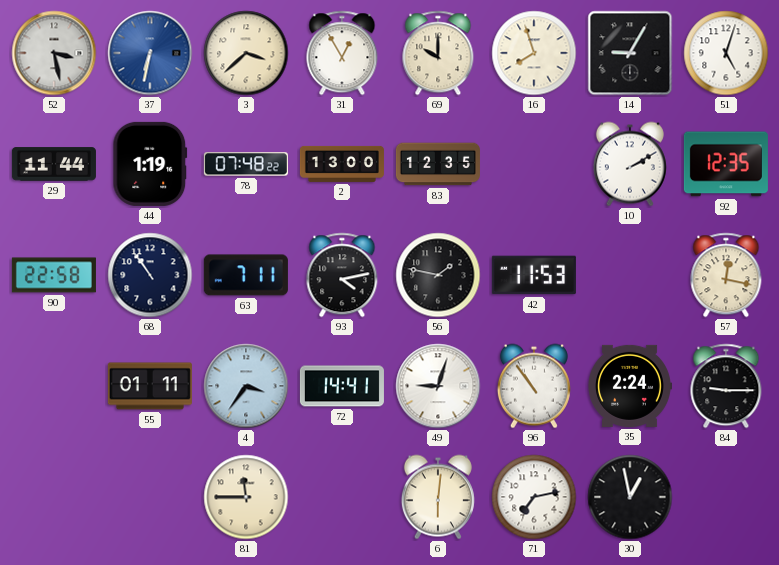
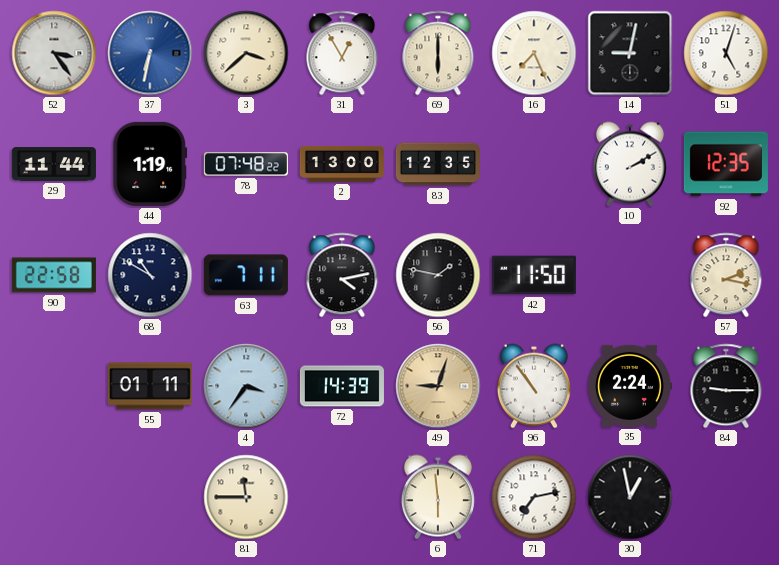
52: 3:28 -> 3:24
69: 10:00 -> 6:00
16: 7:57 -> 7:26
14: 9:05 -> 9:02
68: 10:54 -> 10:50
42: 11:53 -> 11:50
57: 12:17 -> 2:17
72: 14:41 -> 14:39
49 dial: white -> champagne
6: 6:01 -> 5:59
